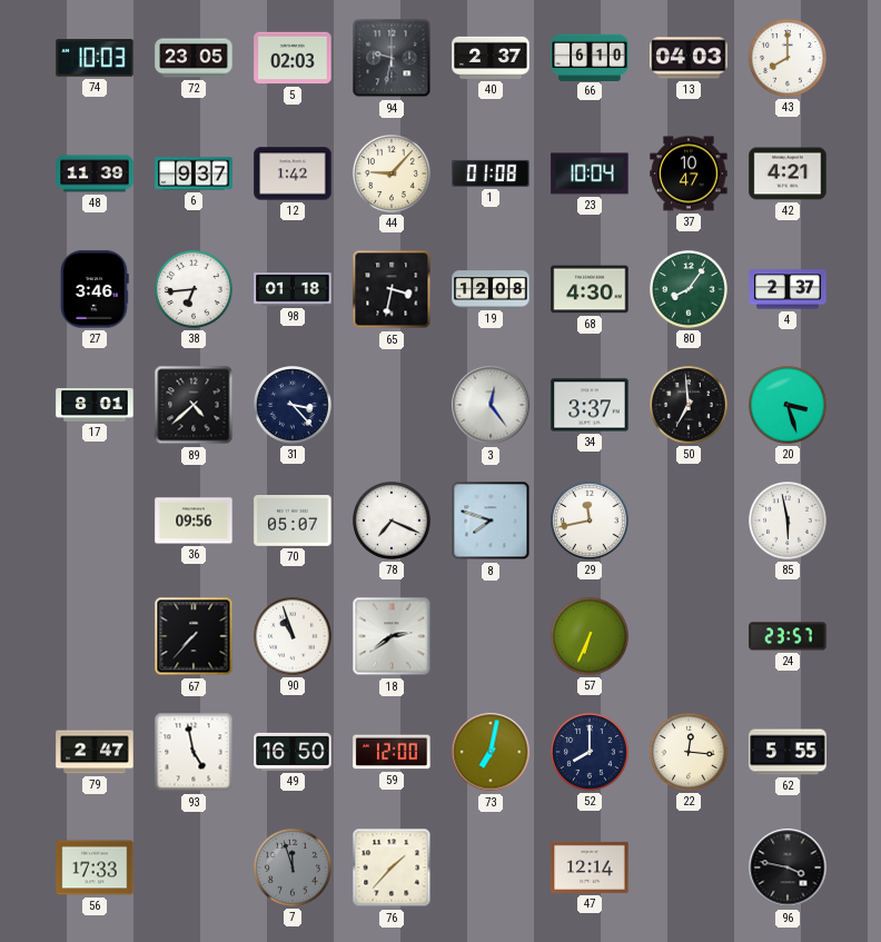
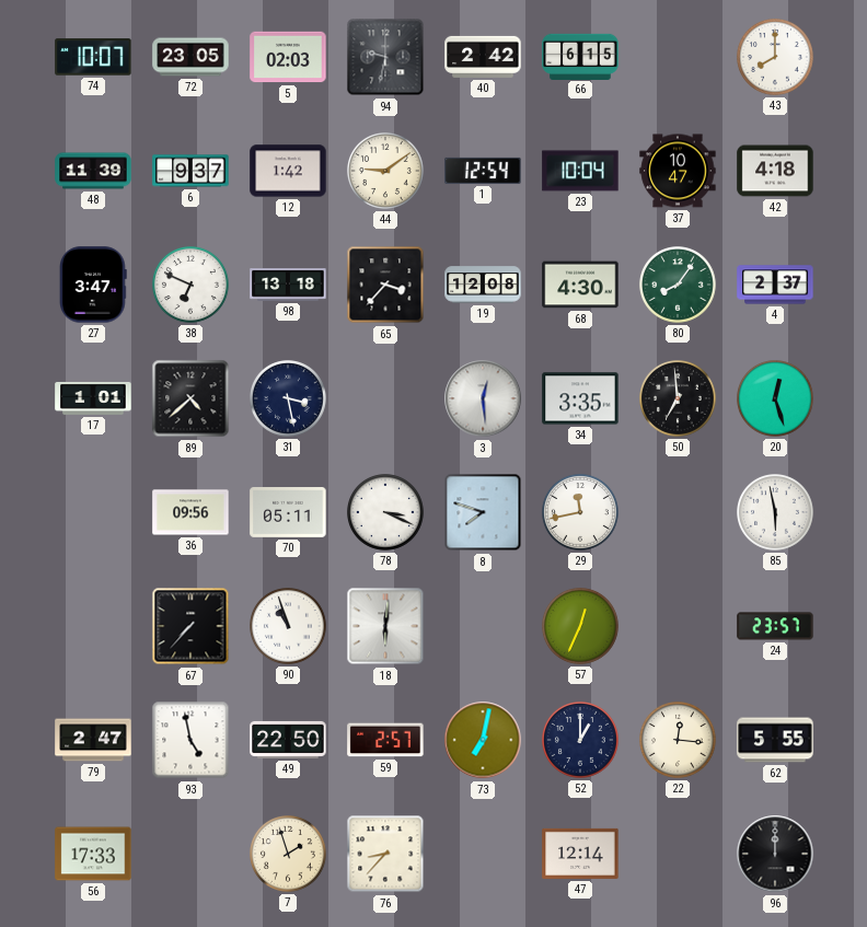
74: 10:03 -> 10:07
40: 2:37 -> 2:42
66: 6:10 -> 6:15
13: 04:03 -> none
44: 9:07 -> 9:09
1: 01:08 -> 12:54
42: 4:21 -> 4:18
27: 3:46 -> 3:47
38: 6:44 -> 6:49
98: 01:18 -> 13:18
65: 3:32 -> 3:37
17: 8:01 -> 1:01
31: 3:23 -> 3:28
3: 12:24 -> 12:29
34: 3:37 -> 3:35
20: 3:27 -> 12:27
70: 05:07 -> 05:11
78: 7:19 -> 3:19
18: 2:39 -> 6:01
57: 6:34 -> 12:34
49: 16:50 -> 22:50
59: 12:00 -> 2:57
52: 8:00 -> 1:00
7: 11:57 -> 1:57
7 dial: grey -> cream
76: 1:37 -> 8:37
96: 3:47 -> 12:00
